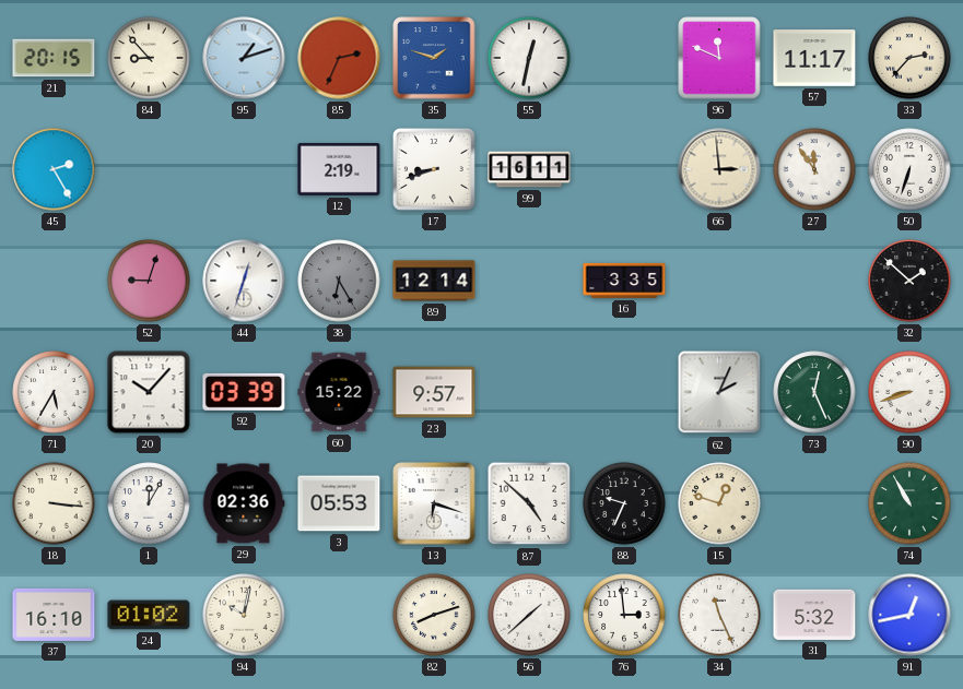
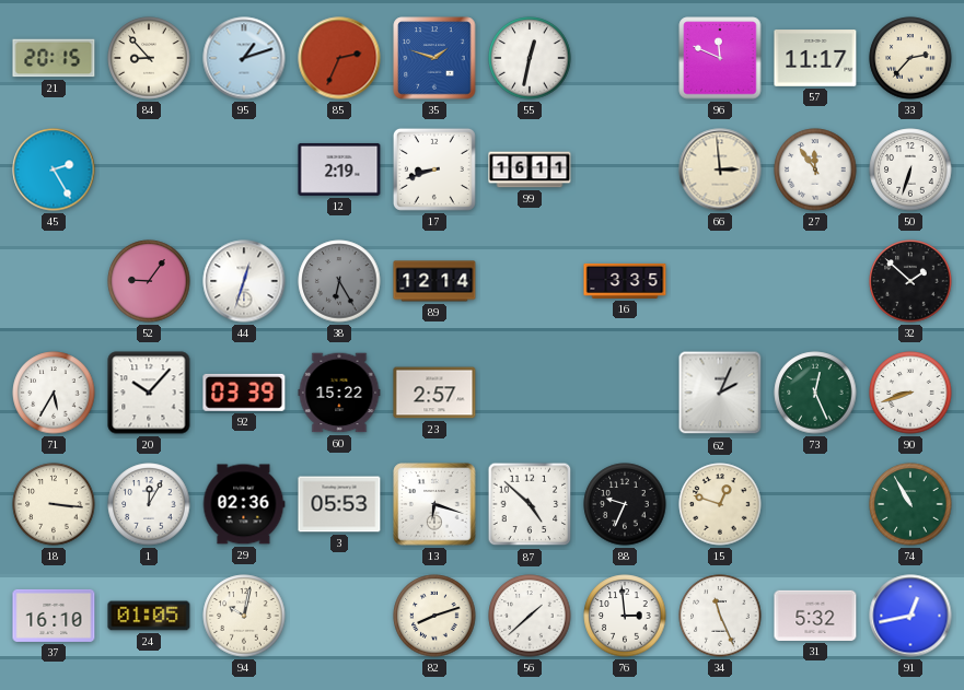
52: 9:03 -> 9:06
23: 9:57 -> 2:57
24: 01:02 -> 01:05
